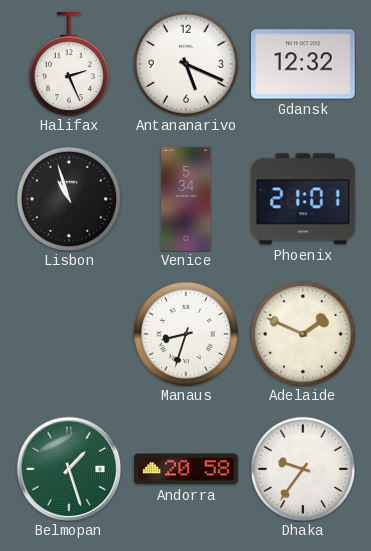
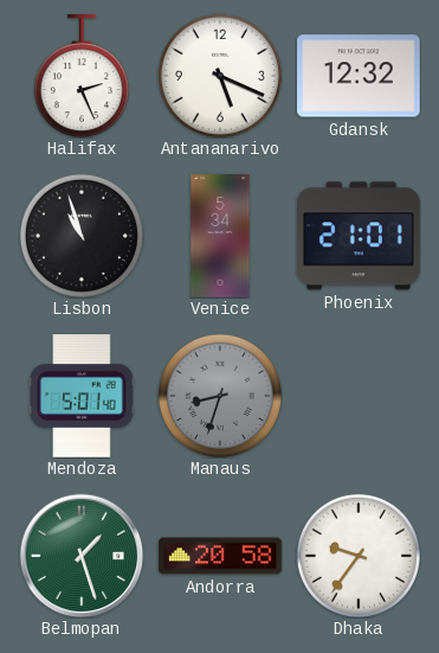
Mendoza: none -> 5:01
Manaus dial: white -> grey
Adelaide: 1:49 -> none
